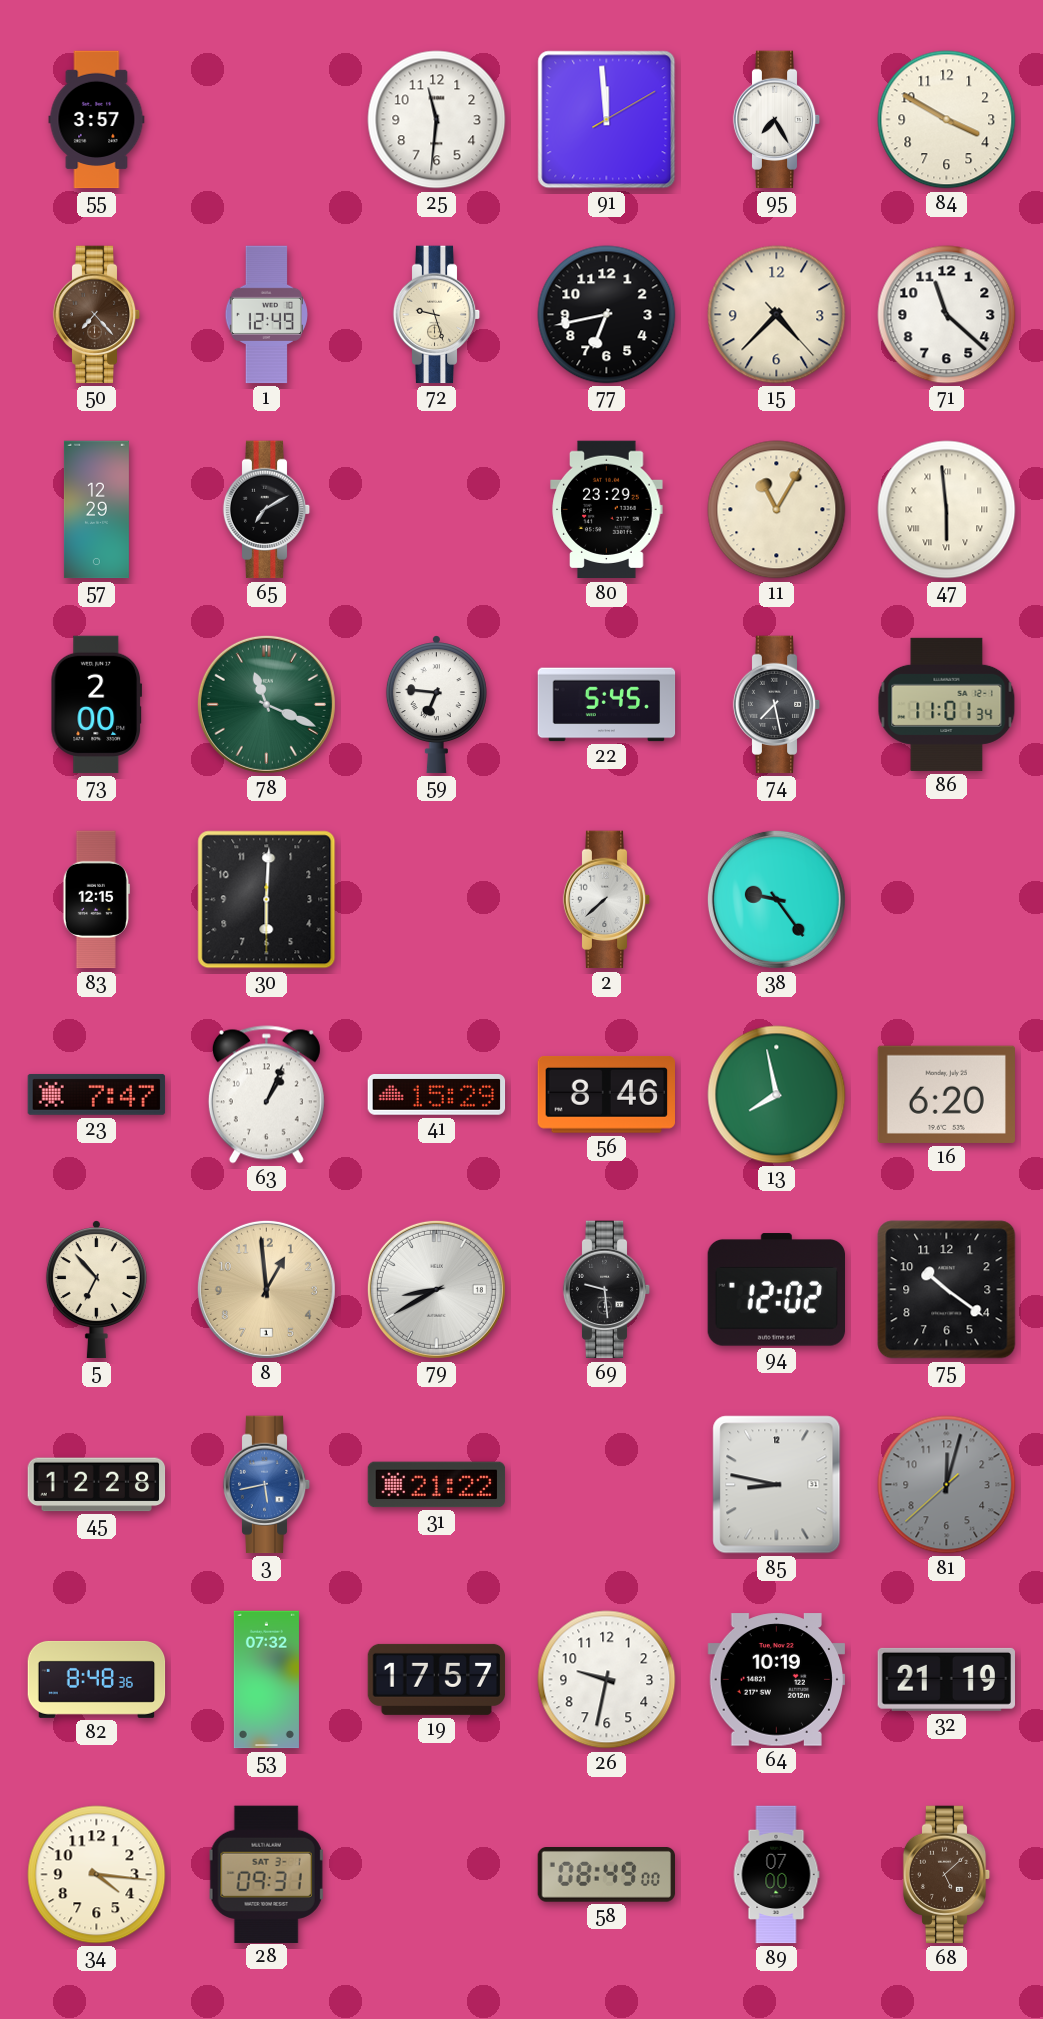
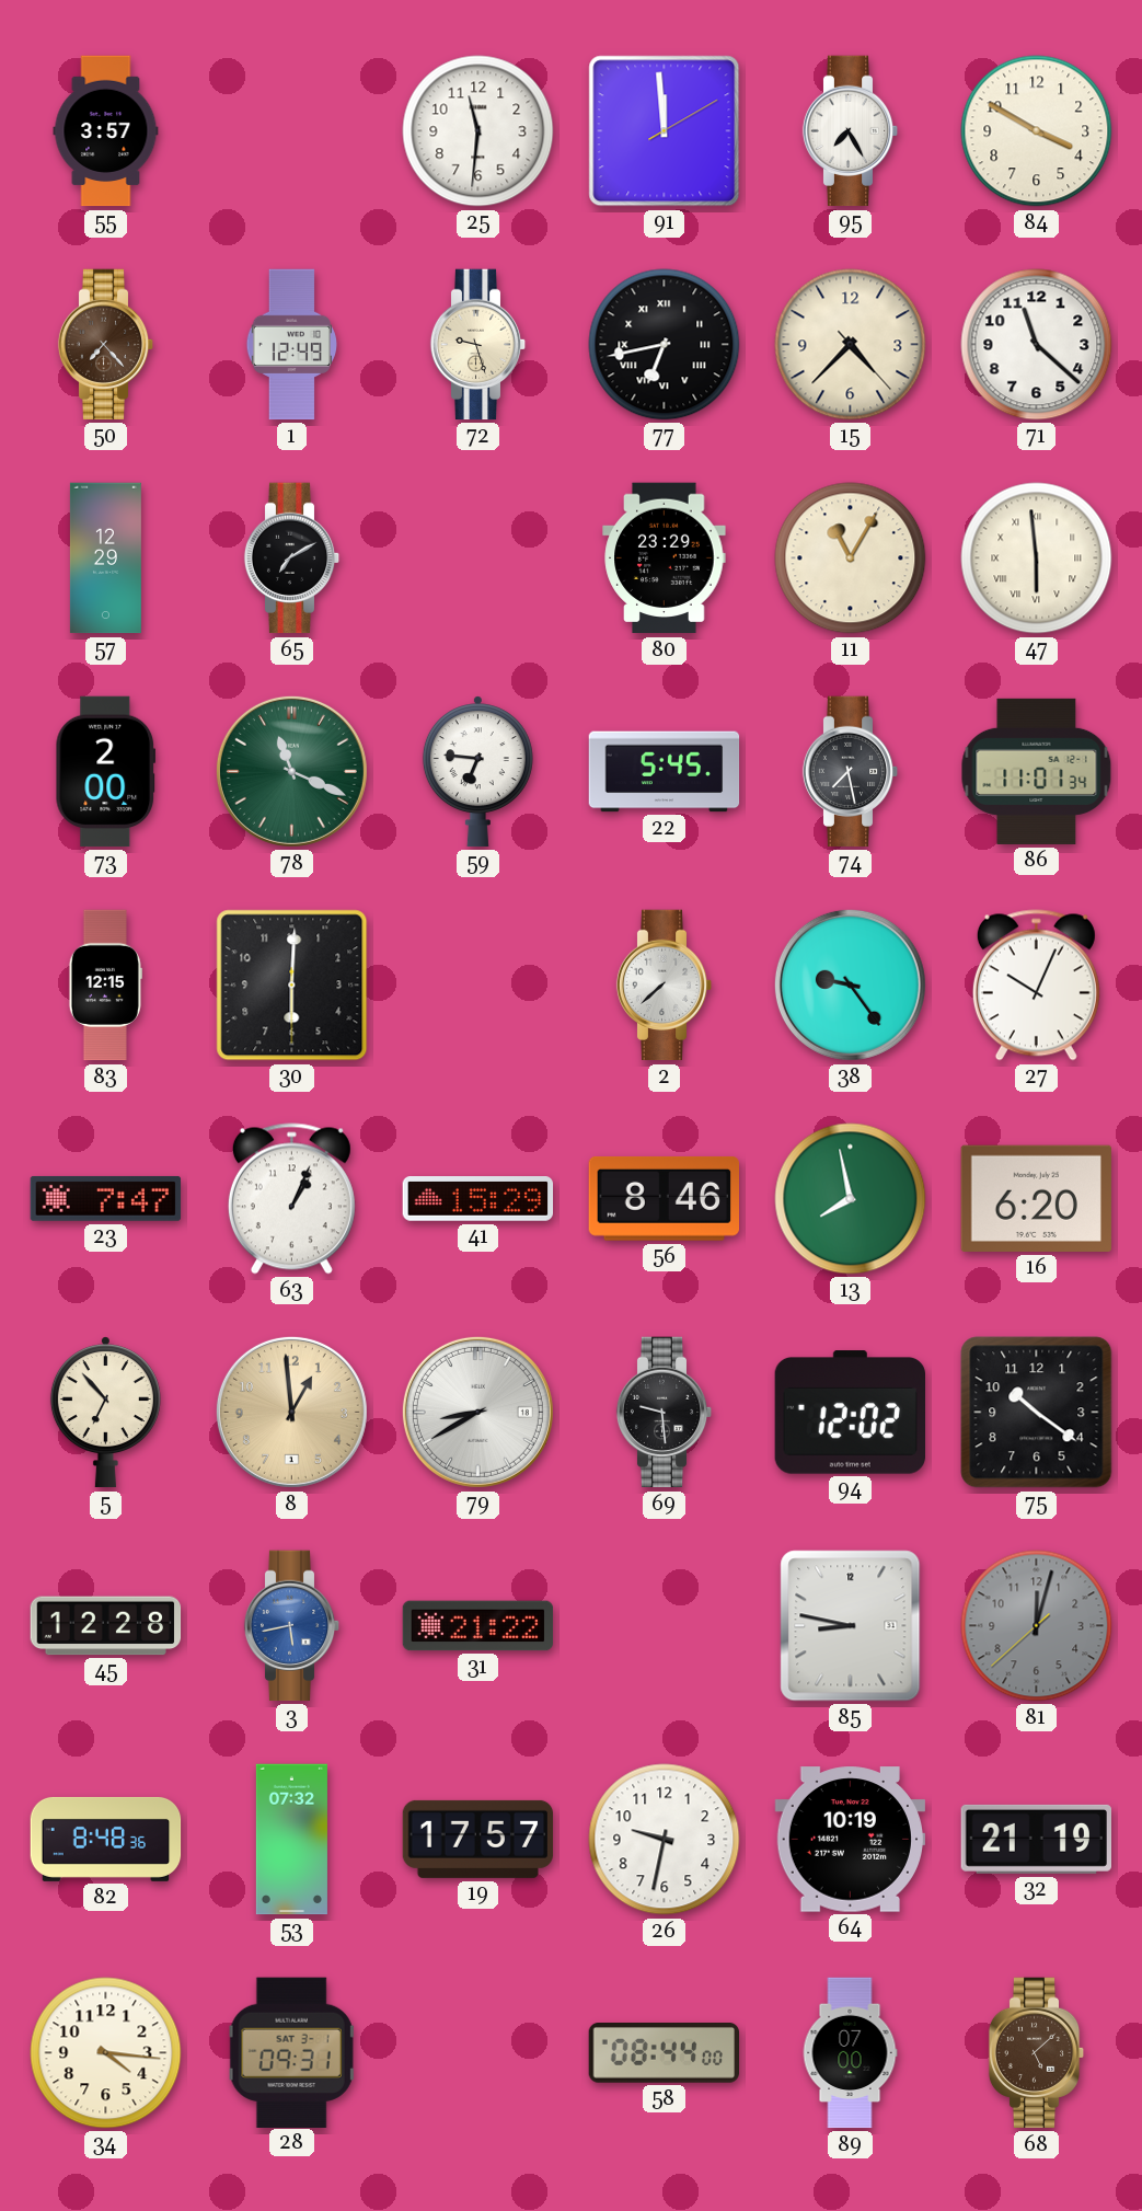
77 numerals: Arabic -> Roman
27: none -> 10:04
58: 08:49 -> 08:44
